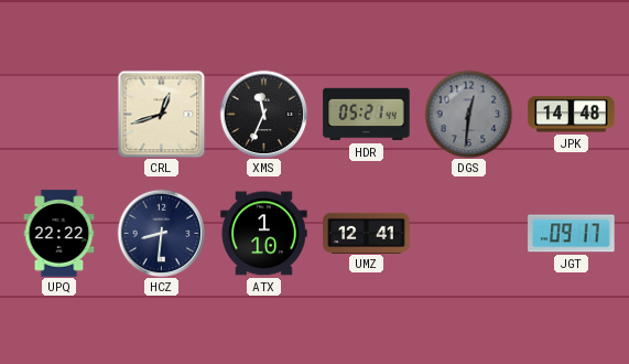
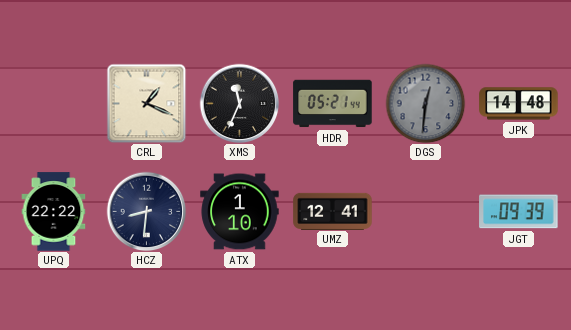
CRL: 12:42 -> 1:19
JGT: 09:17 -> 09:39
